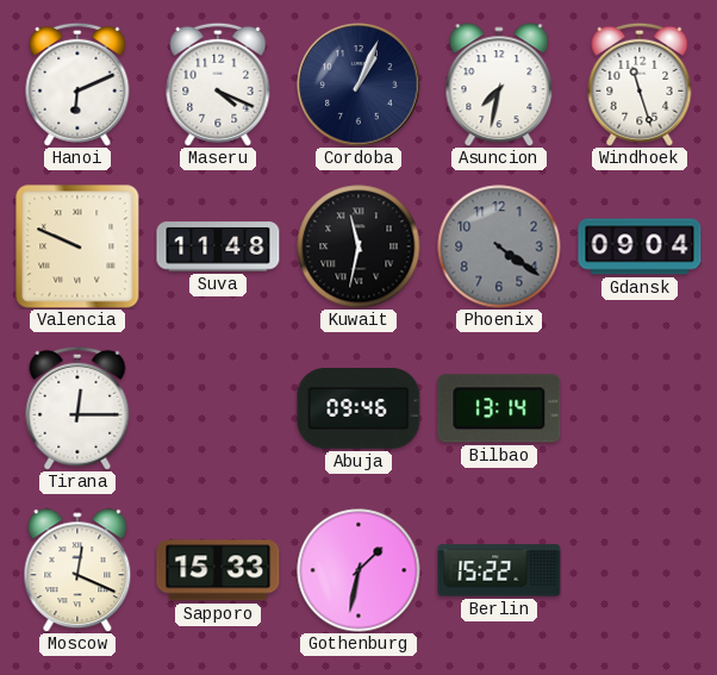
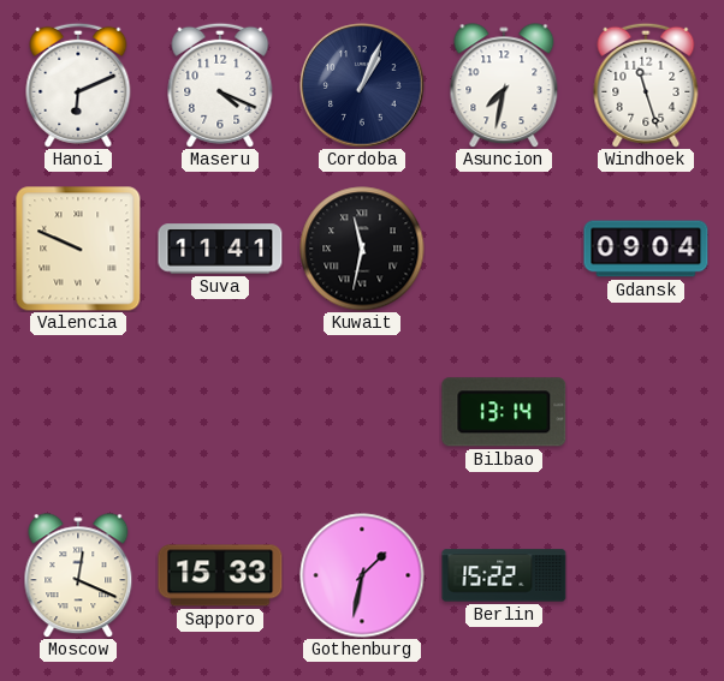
Suva: 11:48 -> 11:41
Phoenix: 4:21 -> none
Tirana: 12:15 -> none
Abuja: 09:46 -> none
